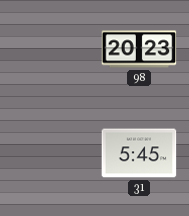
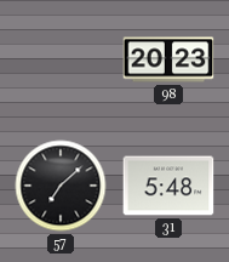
57: none -> 7:08
31: 5:45 -> 5:48
